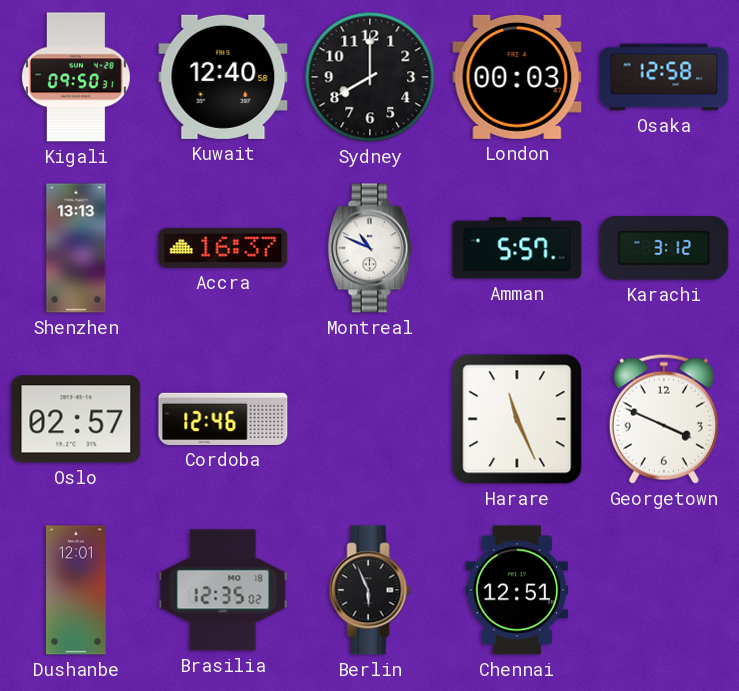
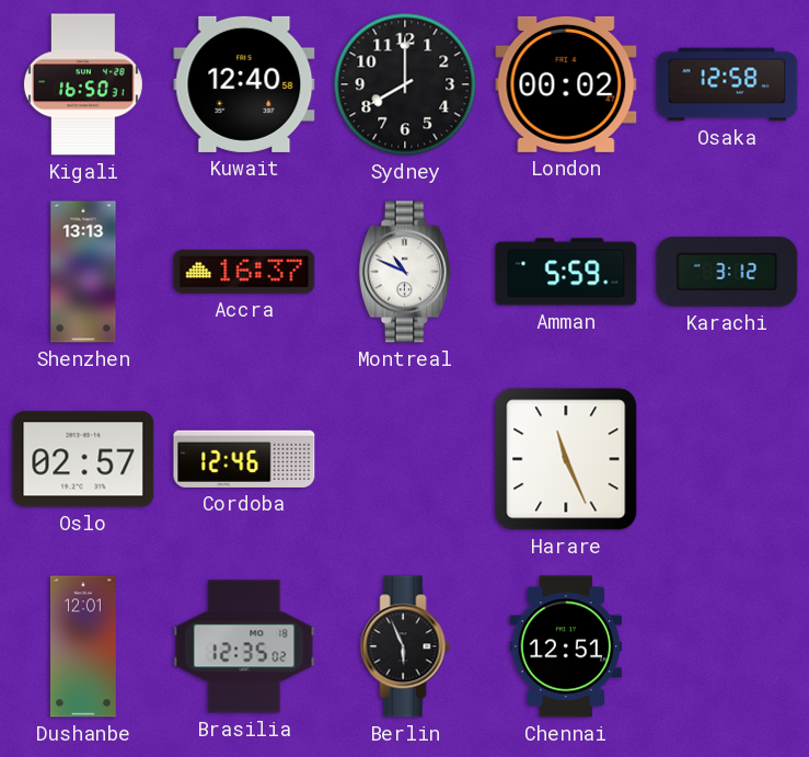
Kigali: 09:50 -> 16:50
London: 00:03 -> 00:02
Amman: 5:57 -> 5:59
Georgetown: 3:49 -> none
